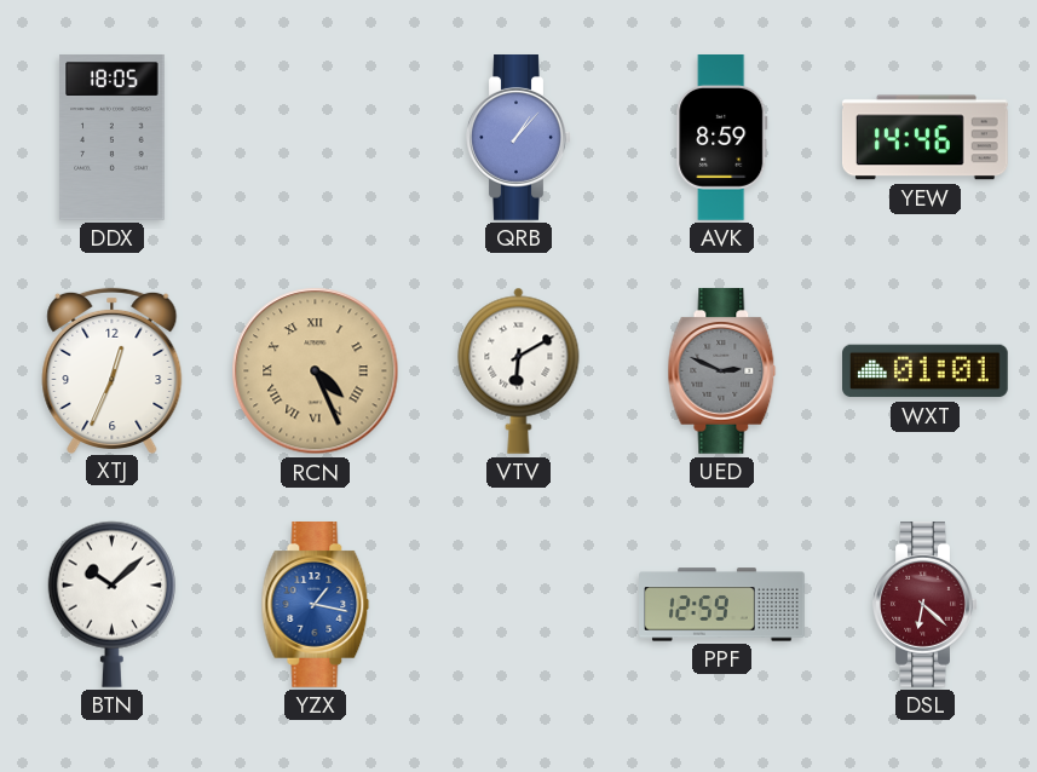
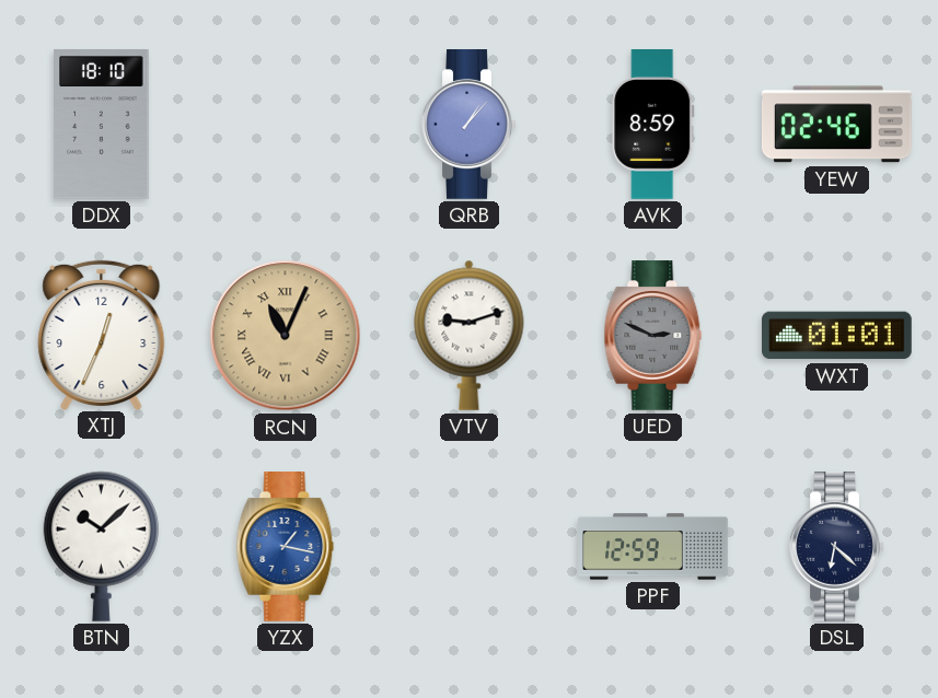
DDX: 18:05 -> 18:10
YEW: 14:46 -> 02:46
RCN: 4:26 -> 11:04
VTV: 6:10 -> 9:12
DSL dial: burgundy -> navy
